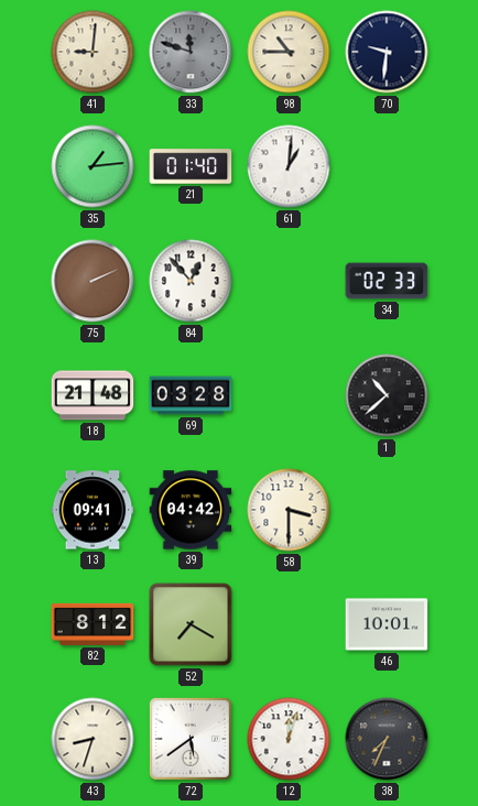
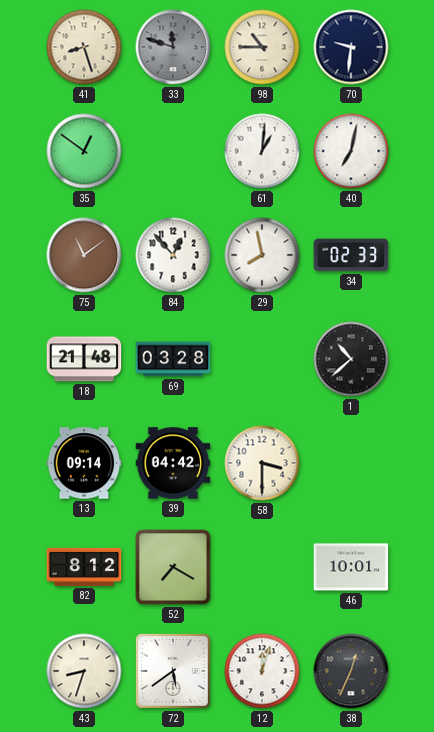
41: 9:01 -> 8:27
35: 1:14 -> 12:51
21: 01:40 -> none
40: none -> 7:02
75: 2:11 -> 11:09
29: none -> 7:58
13: 09:41 -> 09:14
38: 7:34 -> 12:34
